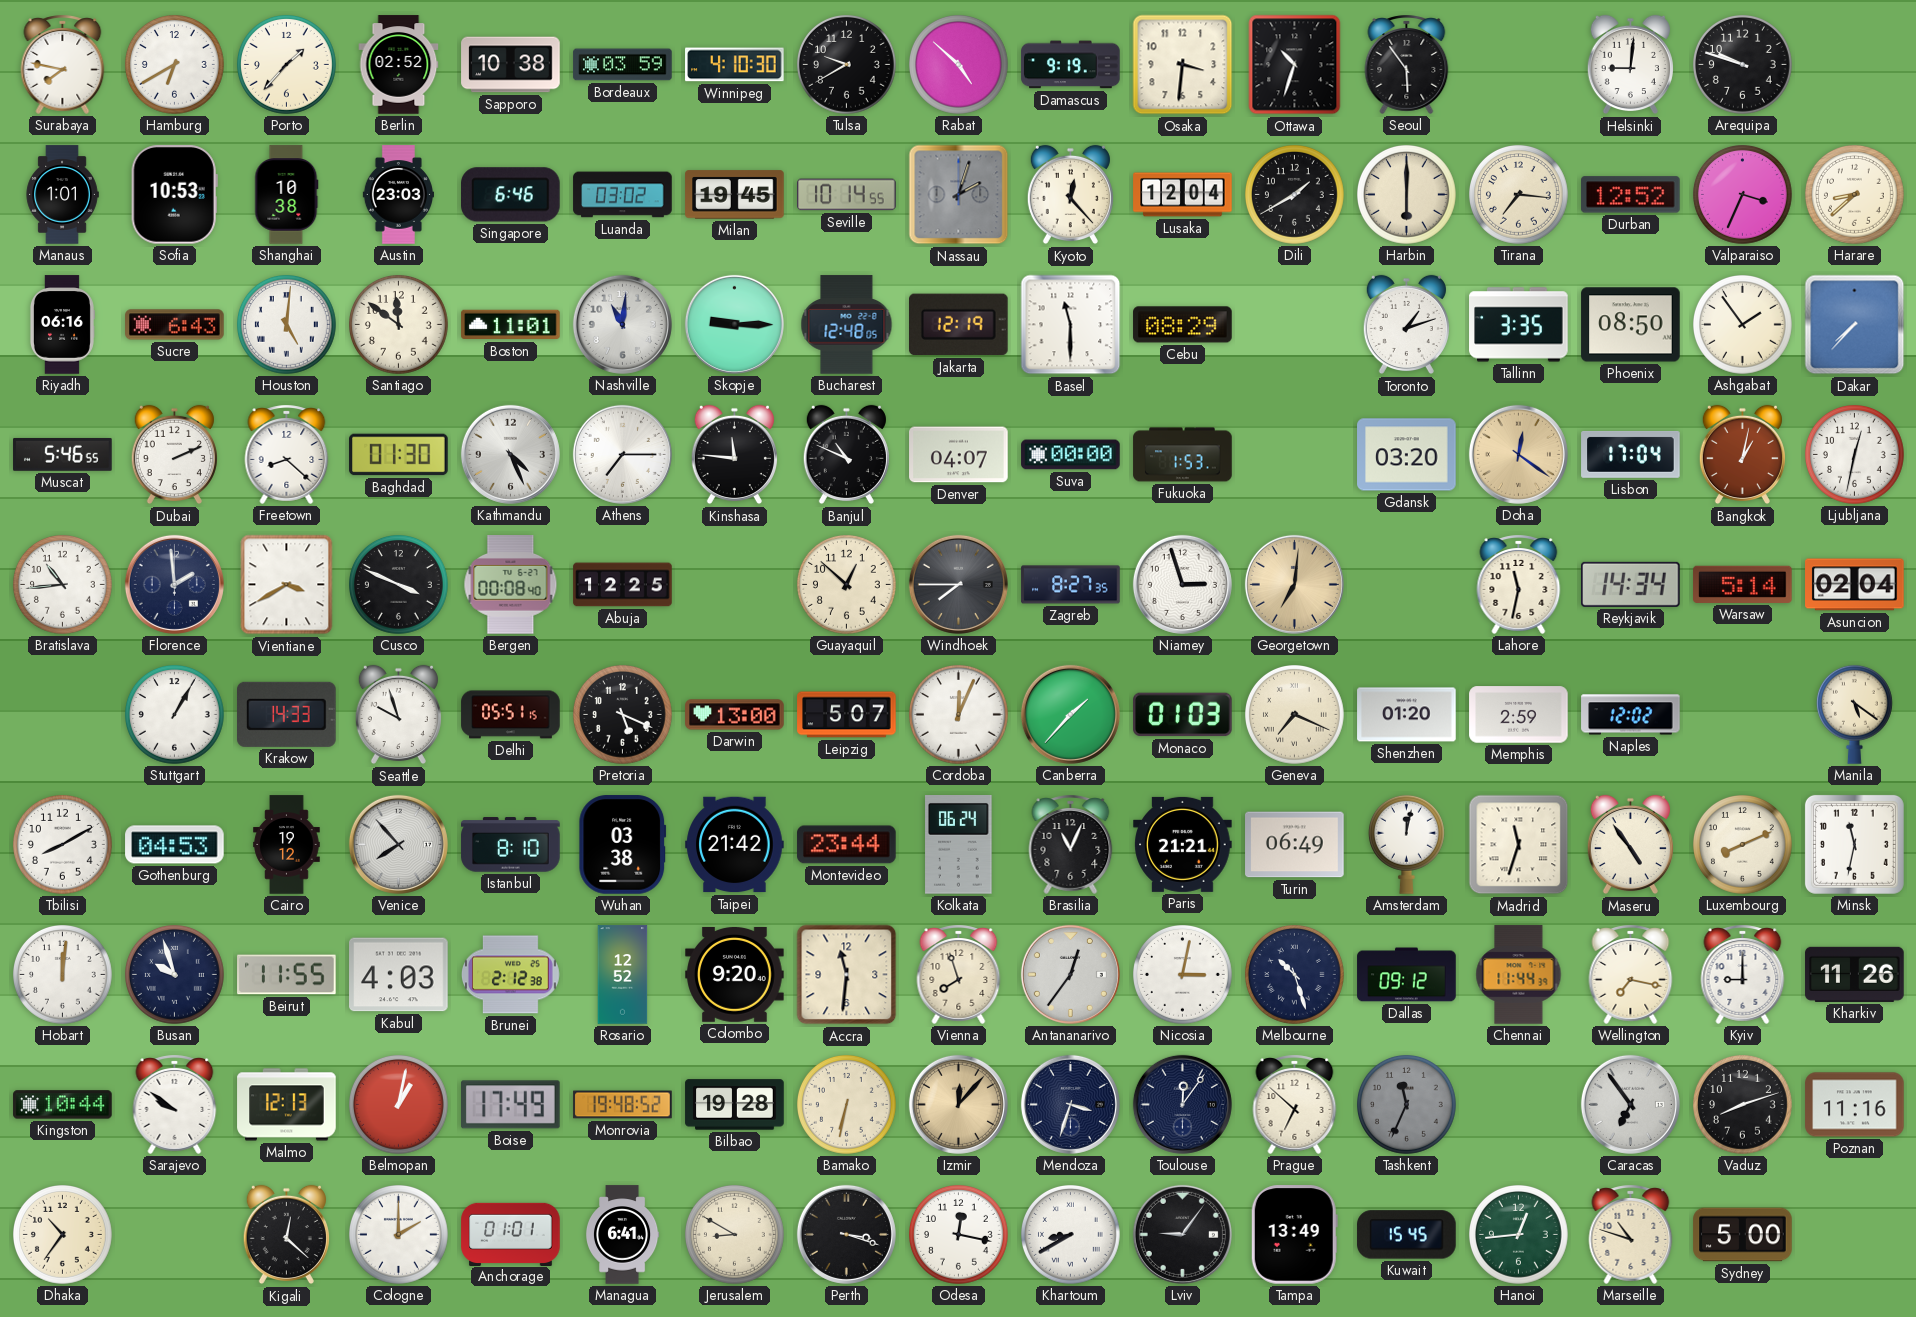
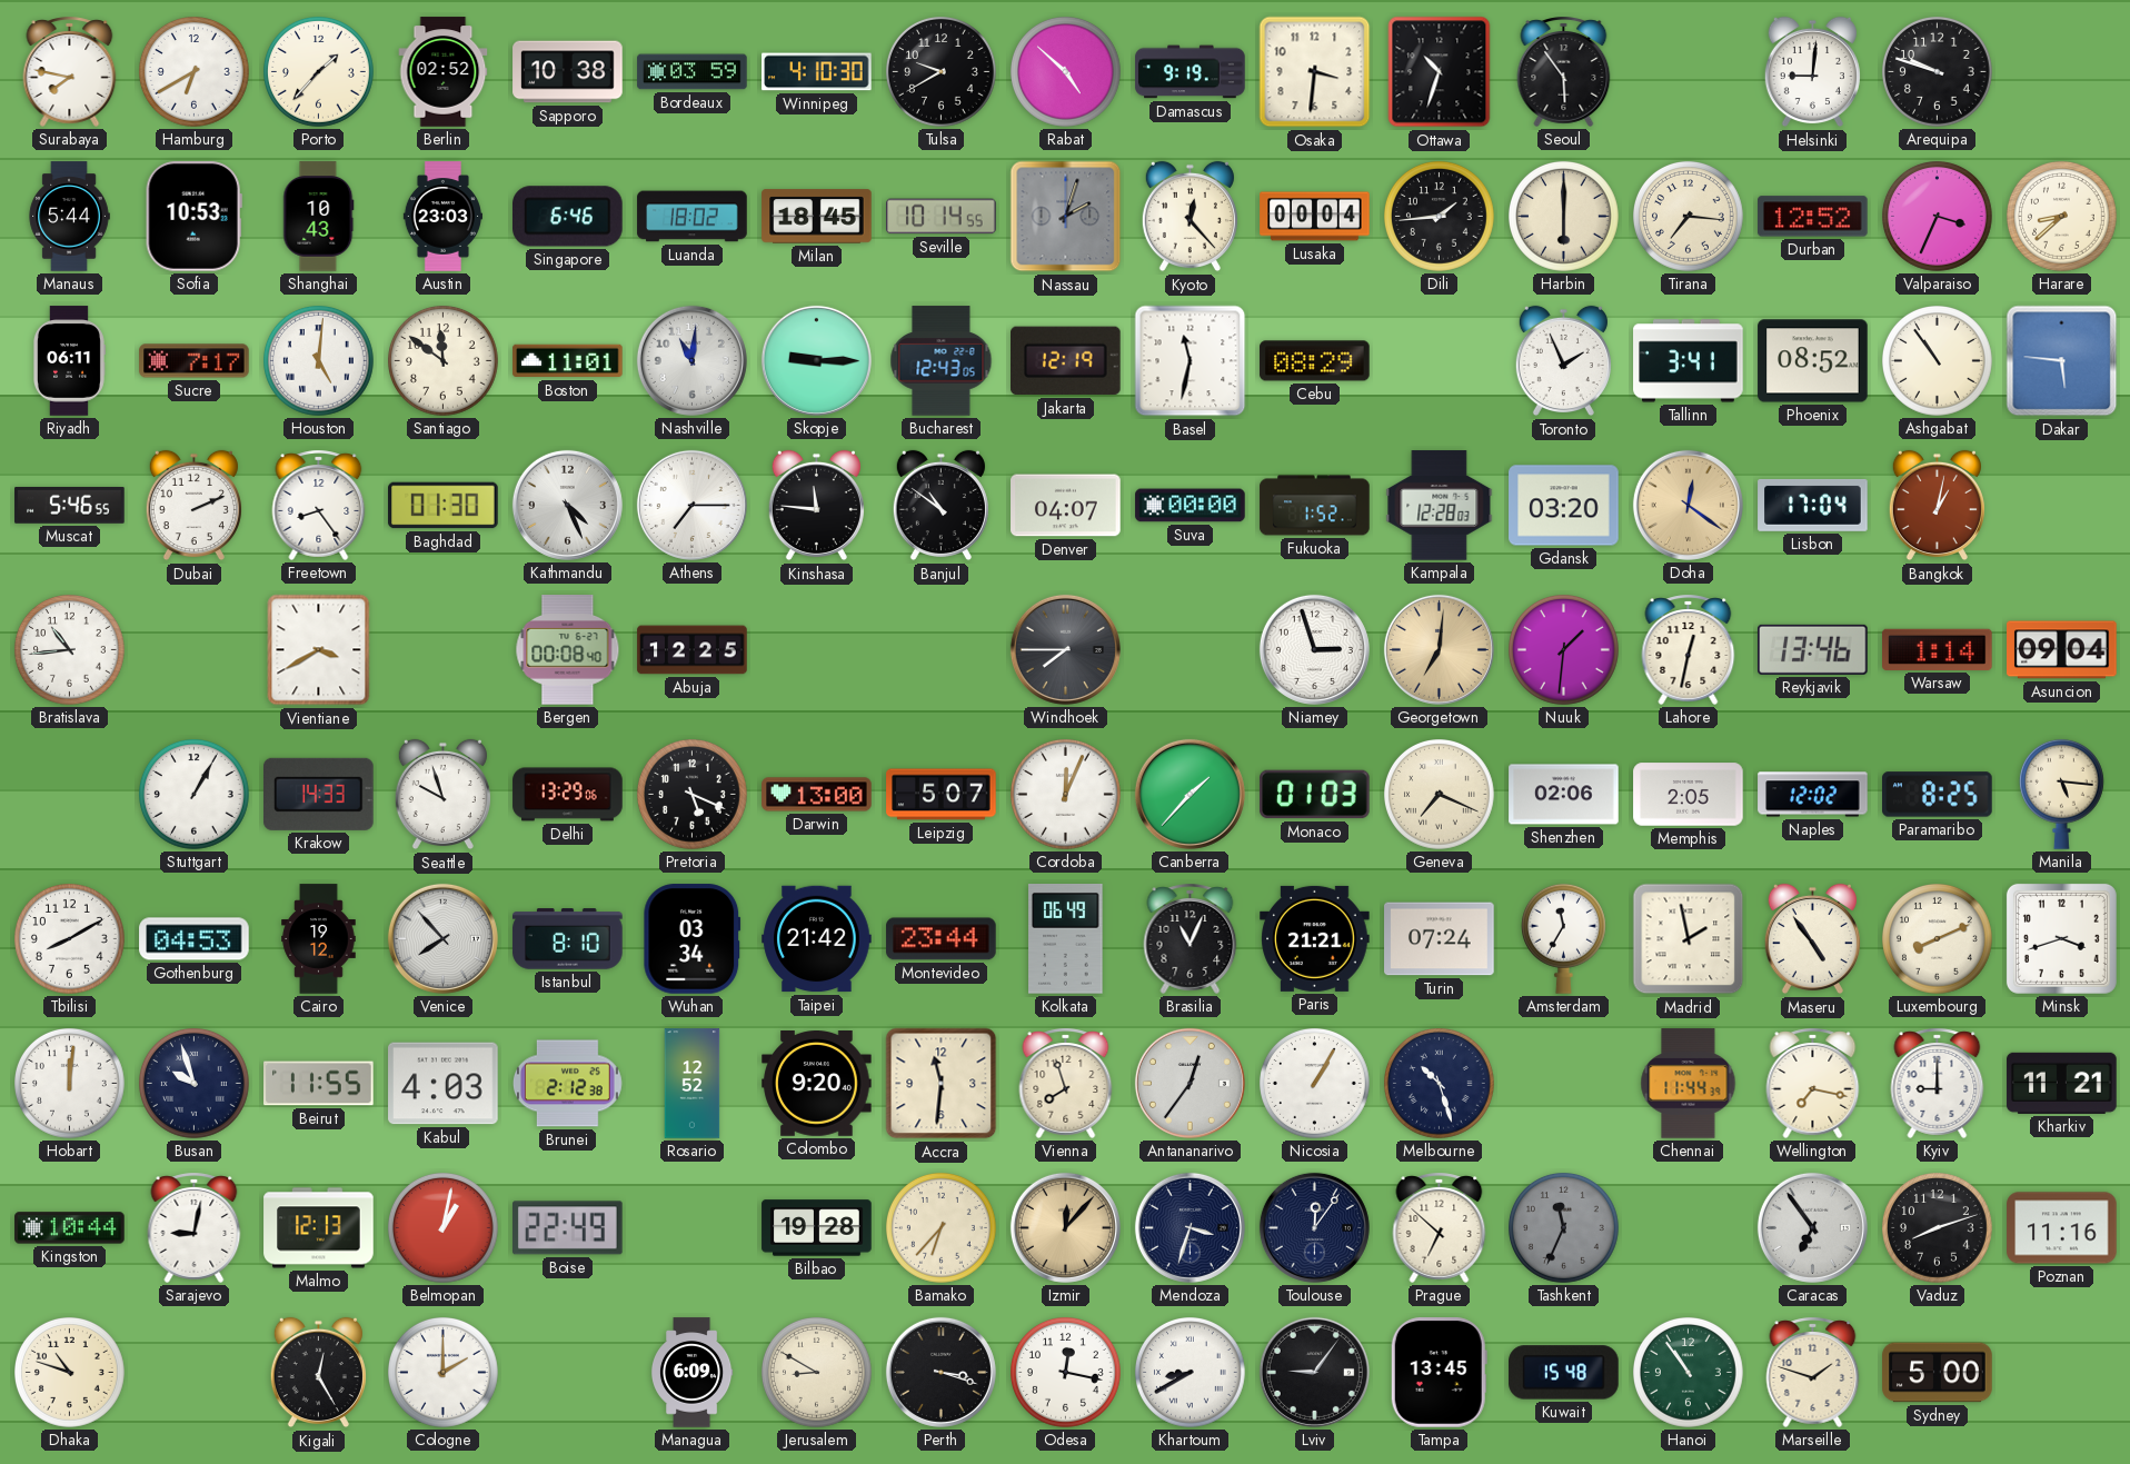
Manaus: 1:01 -> 5:44
Shanghai: 10:38 -> 10:43
Luanda: 03:02 -> 18:02
Milan: 19:45 -> 18:45
Lusaka: 12:04 -> 00:04
Dili: 1:40 -> 1:44
Riyadh: 06:16 -> 06:11
Sucre: 6:43 -> 7:17
Bucharest: 12:48 -> 12:43
Basel: 11:30 -> 11:32
Toronto: 1:12 -> 1:56
Tallinn: 3:35 -> 3:41
Phoenix: 08:50 -> 08:52
Ashgabat: 1:54 -> 10:54
Dakar: 7:37 -> 5:46
Freetown: 8:22 -> 8:24
Banjul: 10:49 -> 10:51
Fukuoka: 1:53 -> 1:52
Kampala: none -> 12:28
Ljubljana: 12:32 -> none
Florence: 1:59 -> none
Cusco: 3:49 -> none
Guayaquil: 12:52 -> none
Zagreb: 8:27 -> none
Nuuk: none -> 1:31
Lahore: 11:32 -> 12:32
Reykjavik: 14:34 -> 13:46
Warsaw: 5:14 -> 1:14
Asuncion: 02:04 -> 09:04
Delhi: 05:51 -> 13:29
Shenzhen: 01:20 -> 02:06
Memphis: 2:59 -> 2:05
Paramaribo: none -> 8:25
Manila: 5:21 -> 5:16
Wuhan: 03:38 -> 03:34
Kolkata: 06:24 -> 06:49
Turin: 06:49 -> 07:24
Amsterdam: 12:02 -> 11:35
Madrid: 11:33 -> 1:58
Minsk: 11:32 -> 3:42
Nicosia: 3:02 -> 1:05
Dallas: 09:12 -> none
Kharkiv: 11:26 -> 11:21
Sarajevo: 9:51 -> 9:02
Boise: 17:49 -> 22:49
Monrovia: 19:48 -> none
Bamako: 6:32 -> 6:37
Dhaka: 10:36 -> 10:48
Kigali: 12:22 -> 12:25
Anchorage: 01:01 -> none
Managua: 6:41 -> 6:09
Tampa: 13:49 -> 13:45
Kuwait: 15:45 -> 15:48
Hanoi: 12:44 -> 10:54
Marseille: 10:48 -> 1:48
